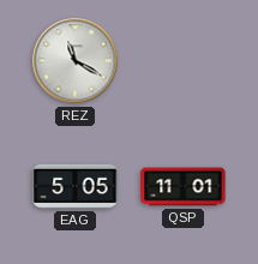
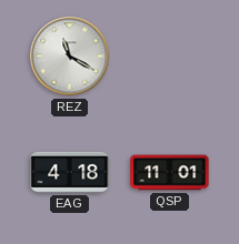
EAG: 5:05 -> 4:18
